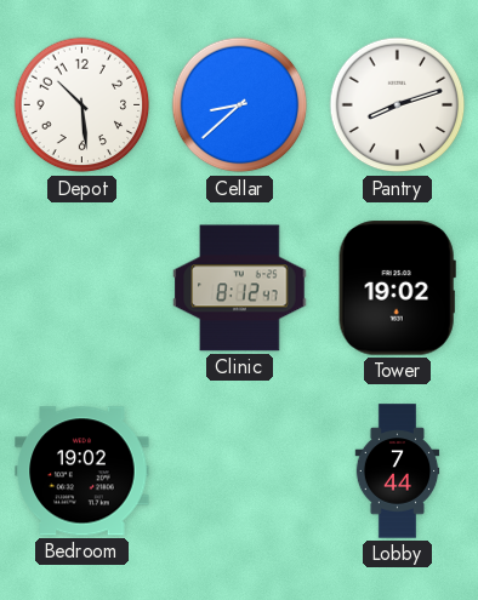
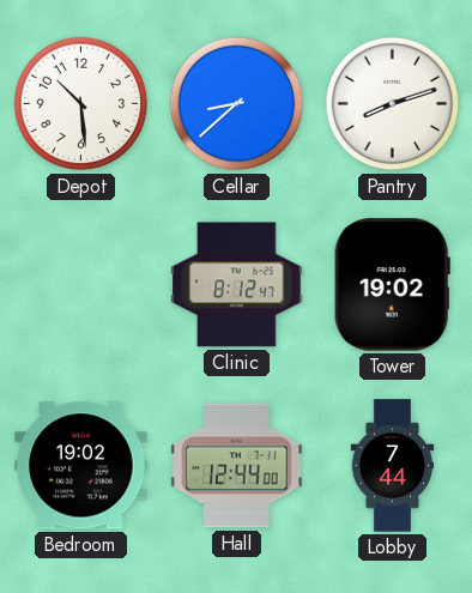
Hall: none -> 12:44
